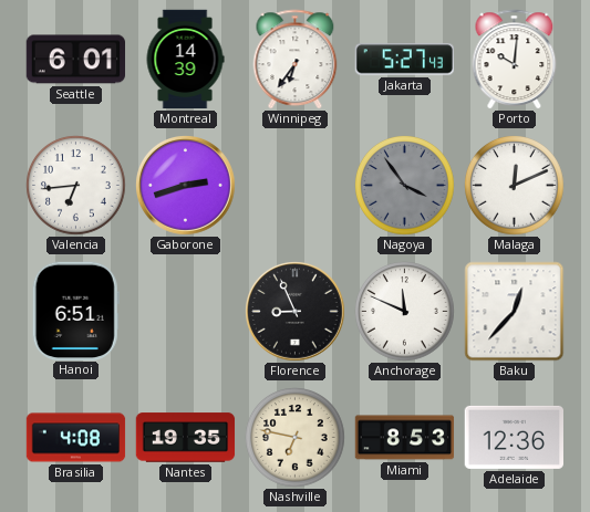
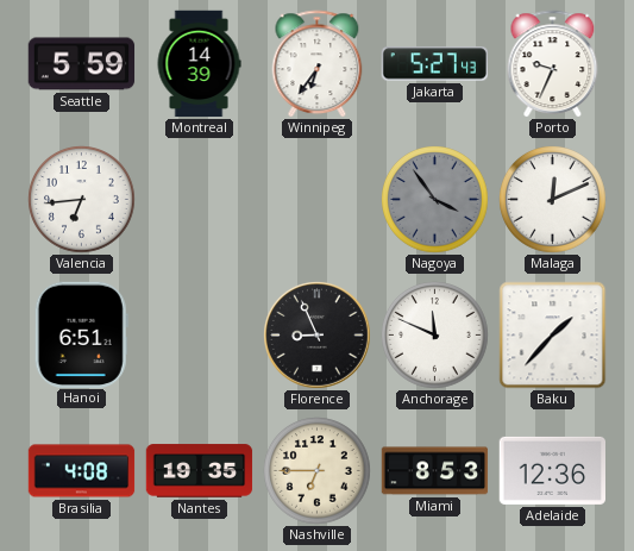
Seattle: 6:01 -> 5:59
Porto: 10:01 -> 9:34
Gaborone: 2:42 -> none
Baku: 12:37 -> 1:37
Nashville: 6:47 -> 6:45
